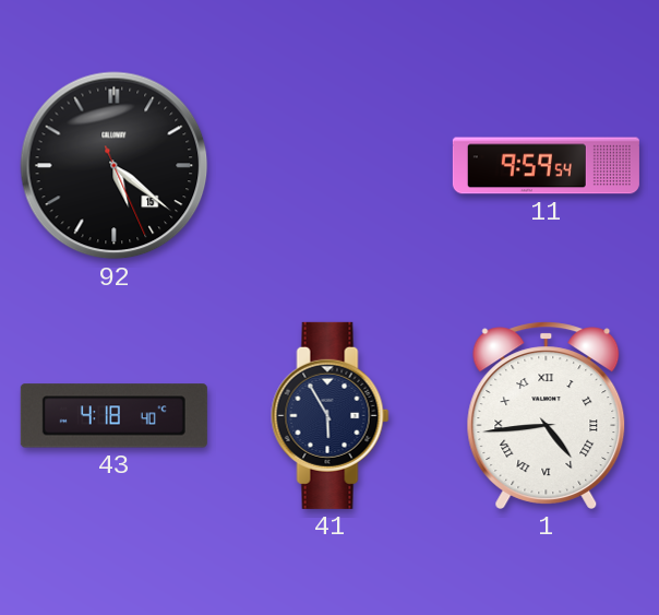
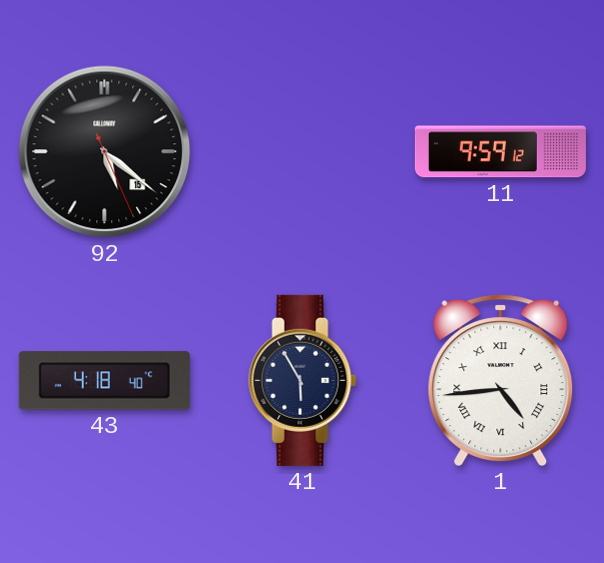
11: 9:59:54 -> 9:59:12
